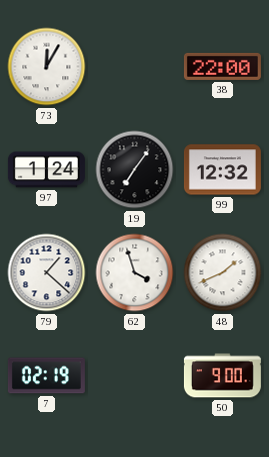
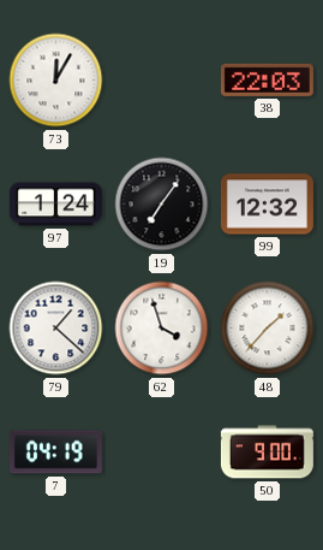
38: 22:00 -> 22:03
48: 1:41 -> 1:37
7: 02:19 -> 04:19
